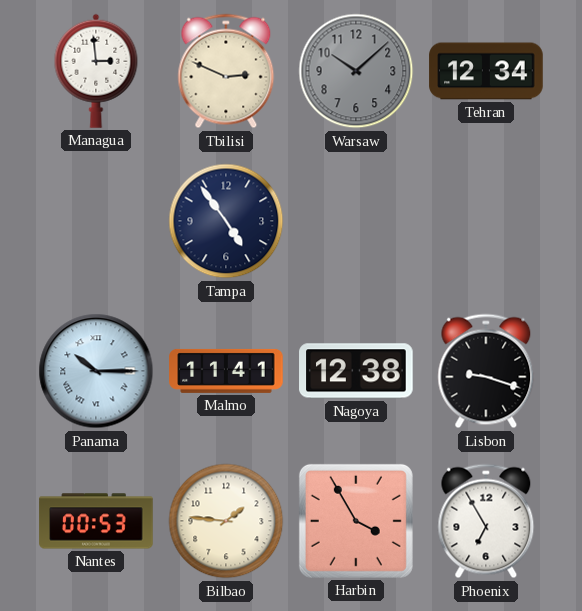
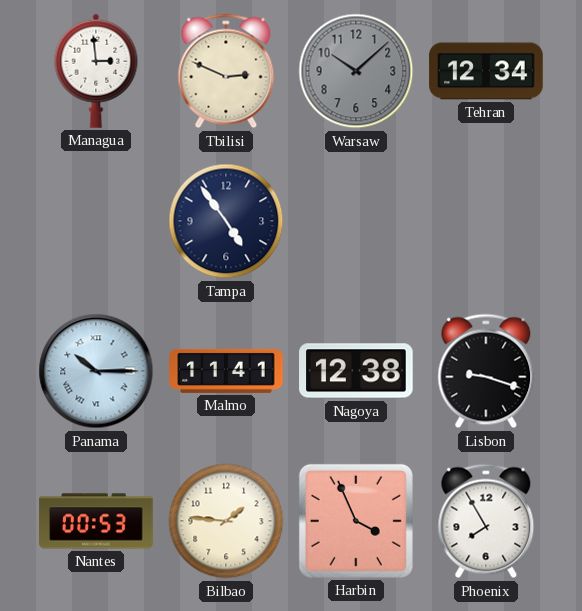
Harbin: 3:55 -> 3:56
Phoenix: 6:55 -> 7:55
